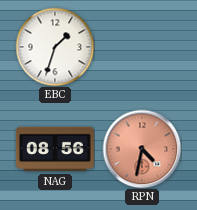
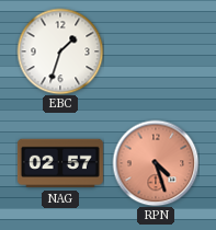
NAG: 08:56 -> 02:57
RPN: 4:32 -> 4:27
